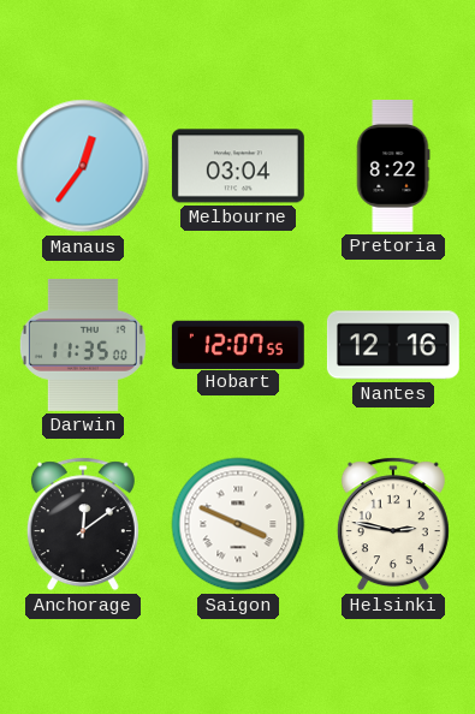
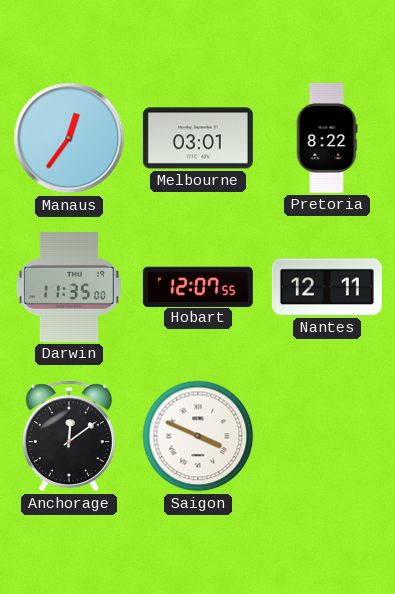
Melbourne: 03:04 -> 03:01
Nantes: 12:16 -> 12:11
Helsinki: 2:47 -> none
